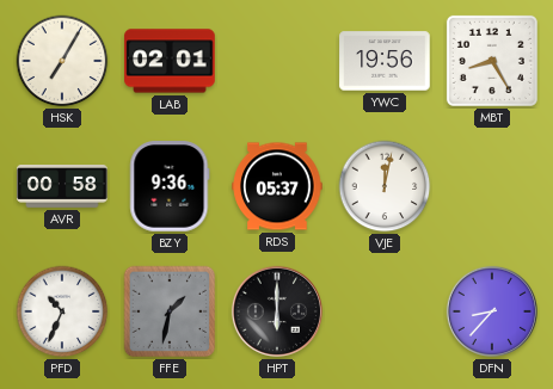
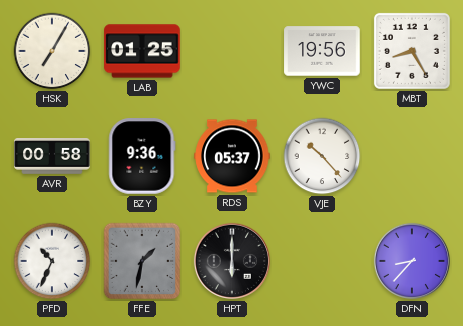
LAB: 02:01 -> 01:25
VJE: 12:02 -> 10:23
